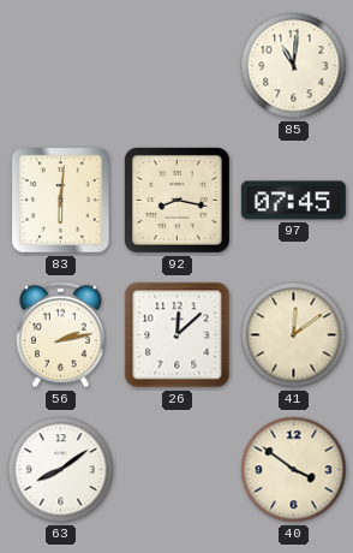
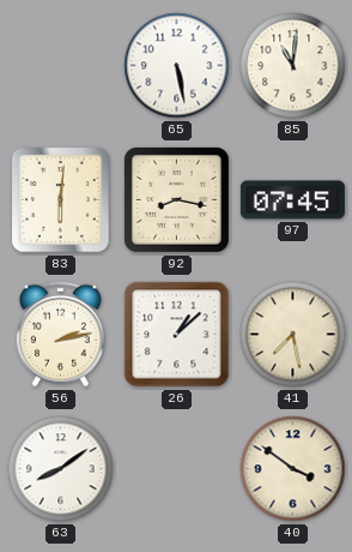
65: none -> 5:28
26: 12:08 -> 1:08
41: 12:09 -> 7:28
